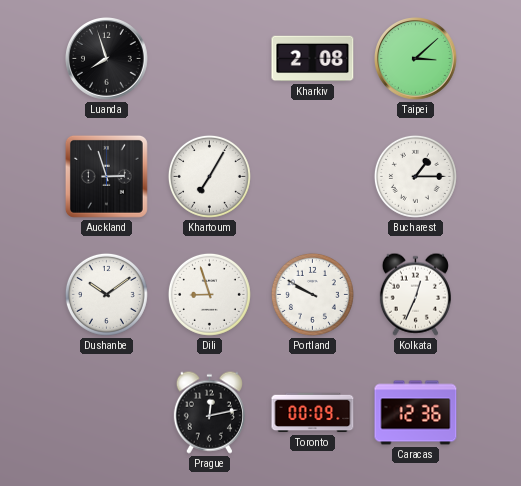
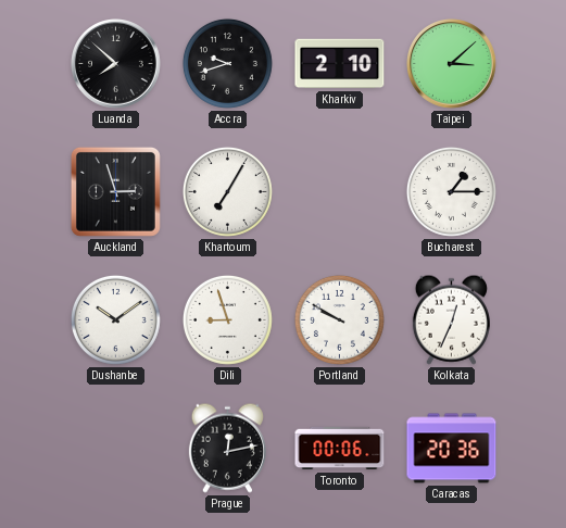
Luanda: 7:57 -> 7:52
Accra: none -> 9:42
Kharkiv: 2:08 -> 2:10
Toronto: 00:09 -> 00:06
Caracas: 12:36 -> 20:36
